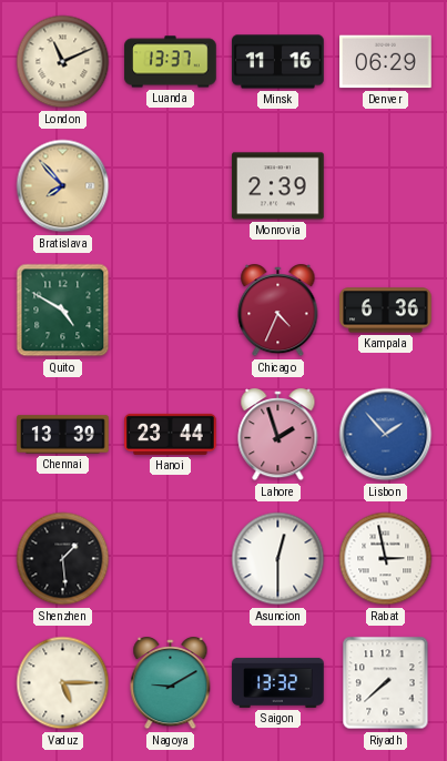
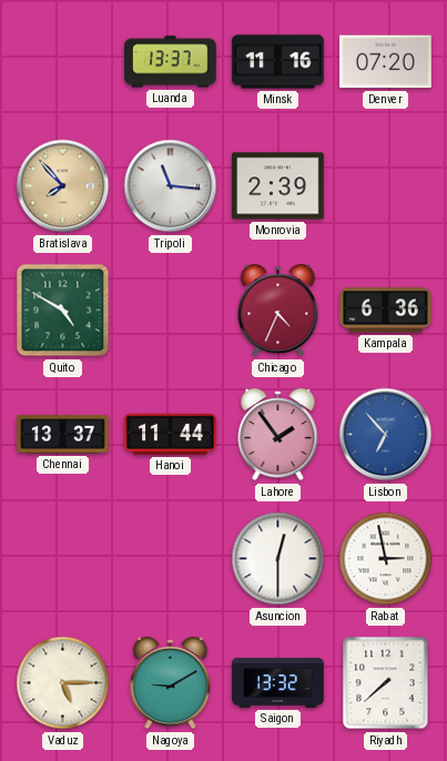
London: 11:11 -> none
Denver: 06:29 -> 07:20
Tripoli: none -> 11:16
Chennai: 13:39 -> 13:37
Hanoi: 23:44 -> 11:44
Lahore: 1:57 -> 1:54
Lisbon: 1:53 -> 6:53
Shenzhen: 1:29 -> none
